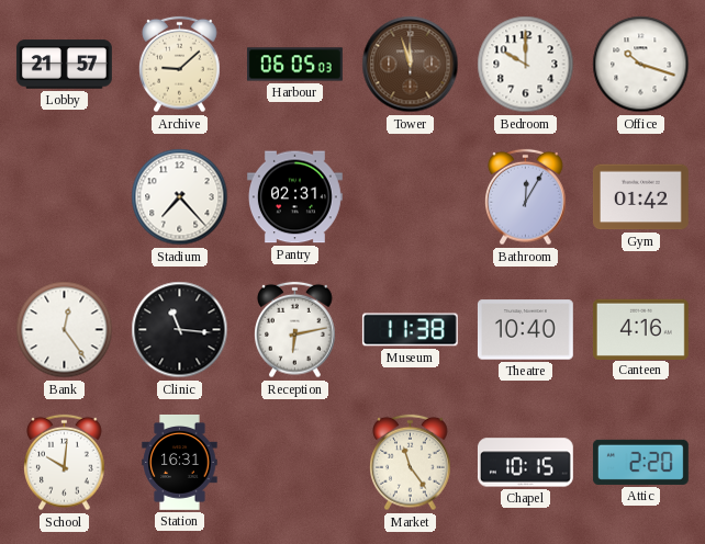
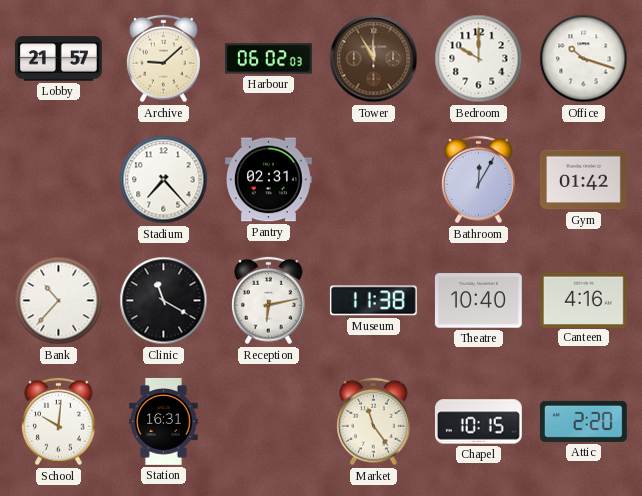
Harbour: 06:05 -> 06:02
Tower: 11:57 -> 11:55
Bank: 12:24 -> 10:37
Clinic: 11:16 -> 11:20
